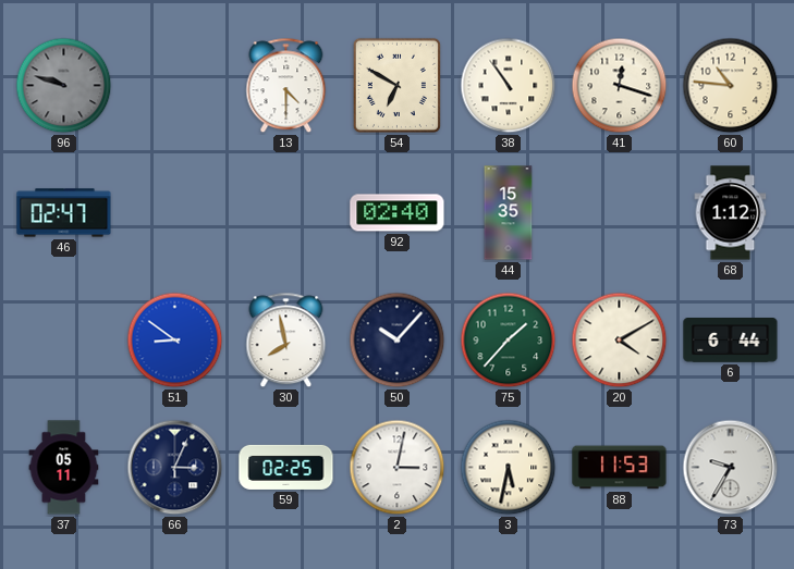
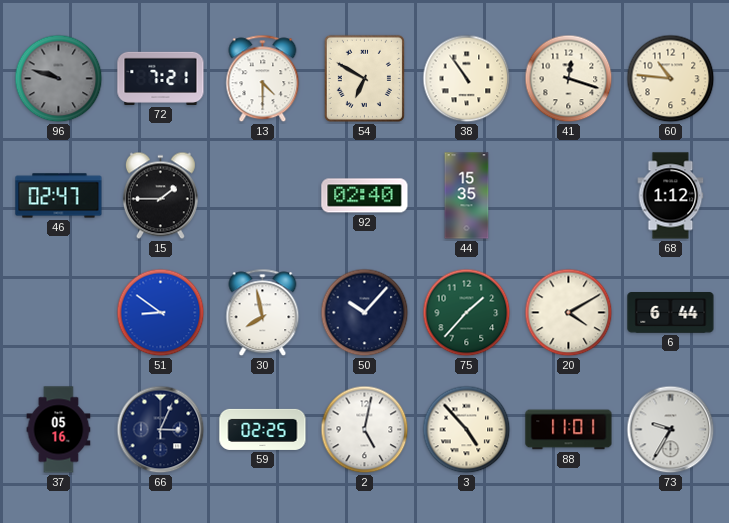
72: none -> 7:21
15: none -> 1:45
37: 05:11 -> 05:16
2: 3:02 -> 5:02
3: 5:32 -> 4:53
88: 11:53 -> 11:01
